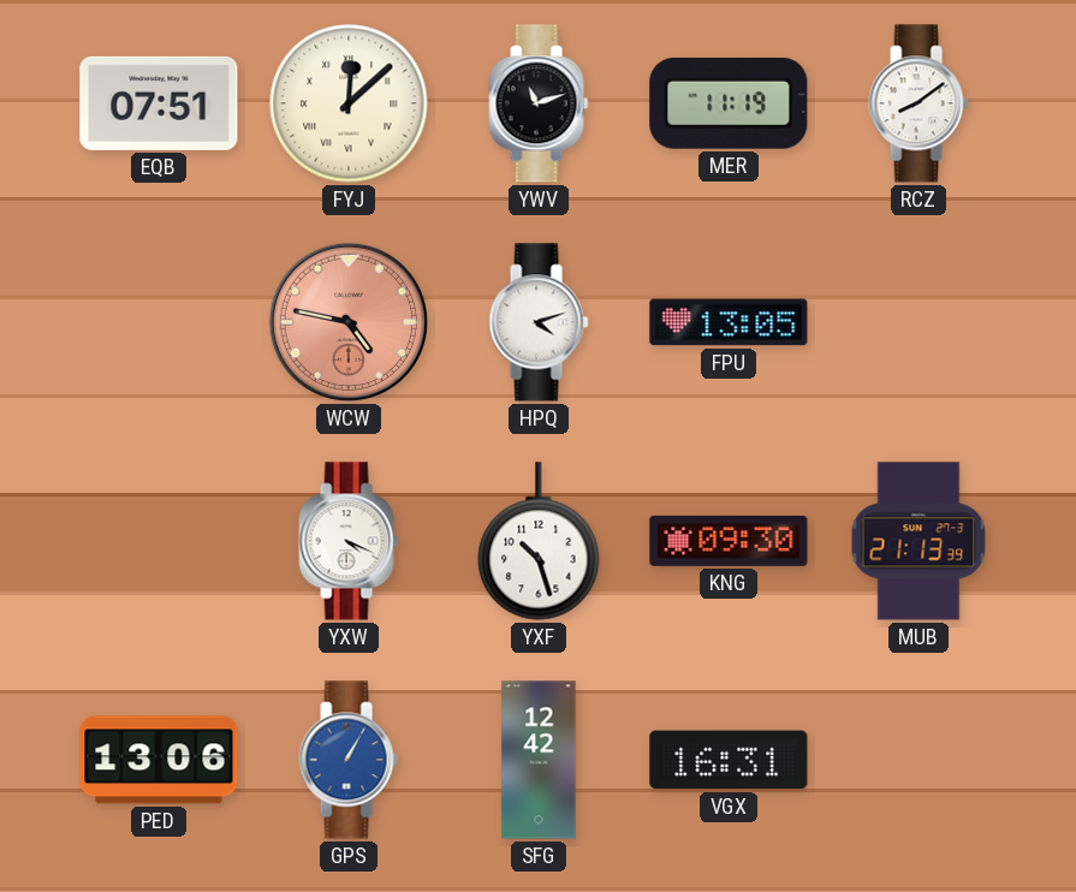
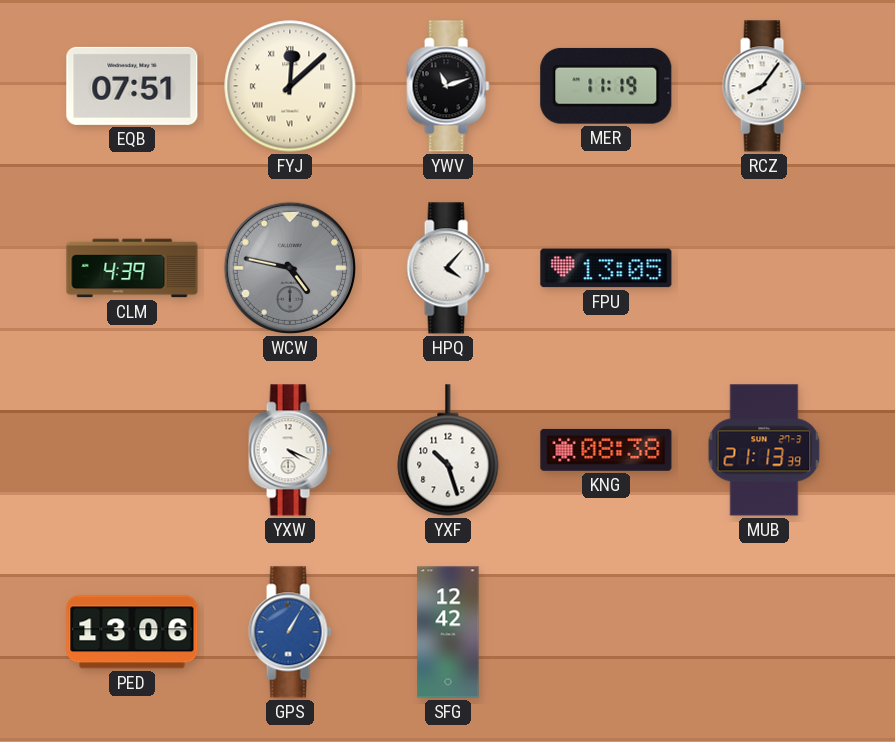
RCZ: 8:09 -> 8:06
CLM: none -> 4:39
WCW dial: salmon -> grey
HPQ: 4:12 -> 4:07
KNG: 09:30 -> 08:38
VGX: 16:31 -> none
